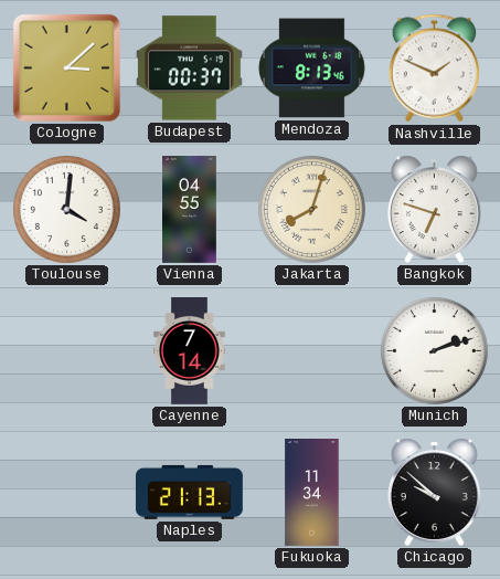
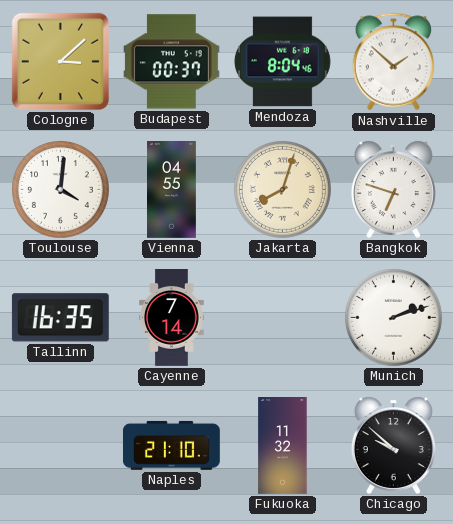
Mendoza: 8:13 -> 8:04
Nashville: 1:49 -> 1:52
Tallinn: none -> 16:35
Naples: 21:13 -> 21:10
Fukuoka: 11:34 -> 11:32
